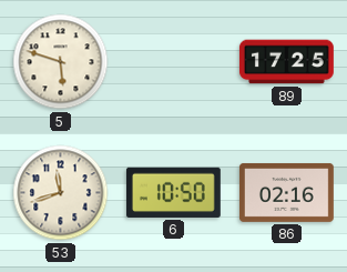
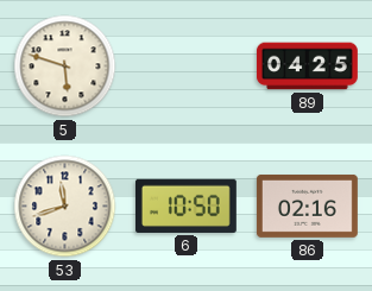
89: 17:25 -> 04:25
